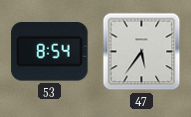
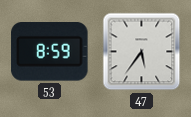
53: 8:54 -> 8:59
